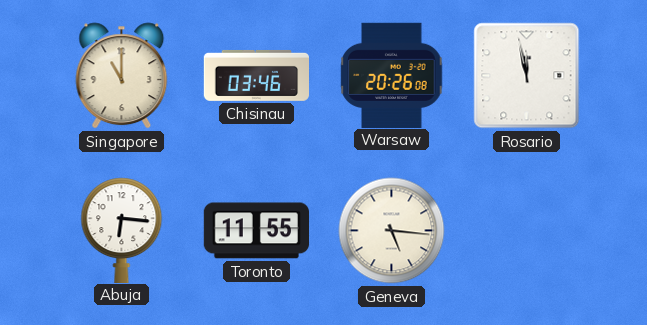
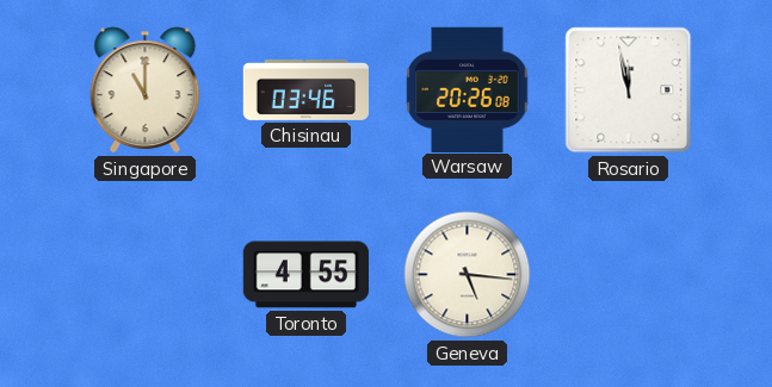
Abuja: 6:16 -> none
Toronto: 11:55 -> 4:55
